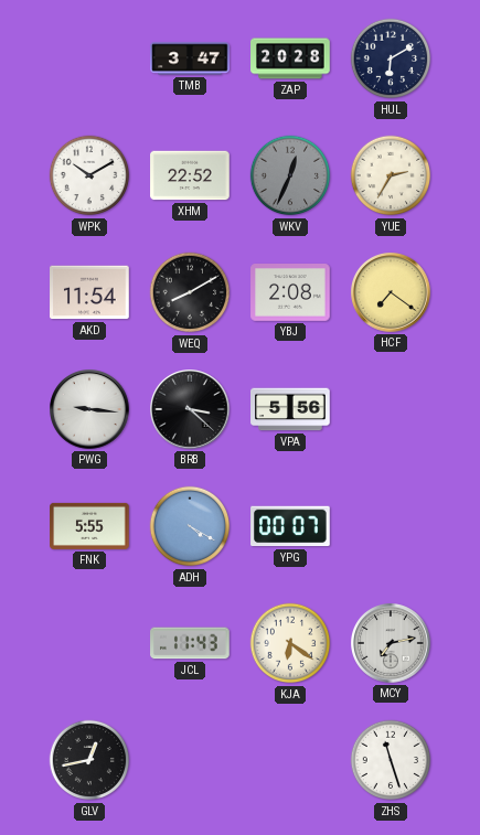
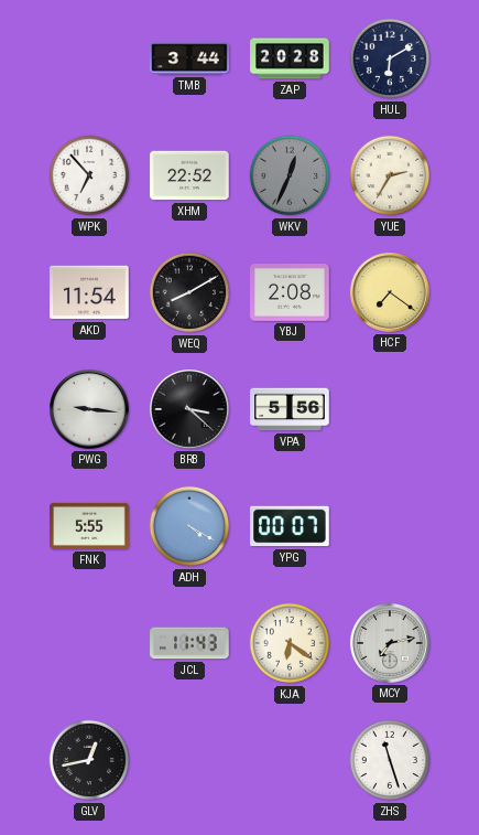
TMB: 3:47 -> 3:44
WPK: 10:10 -> 6:53
